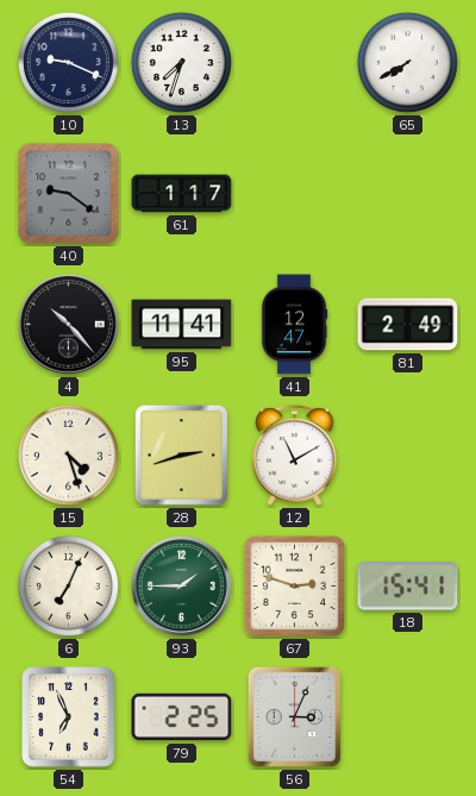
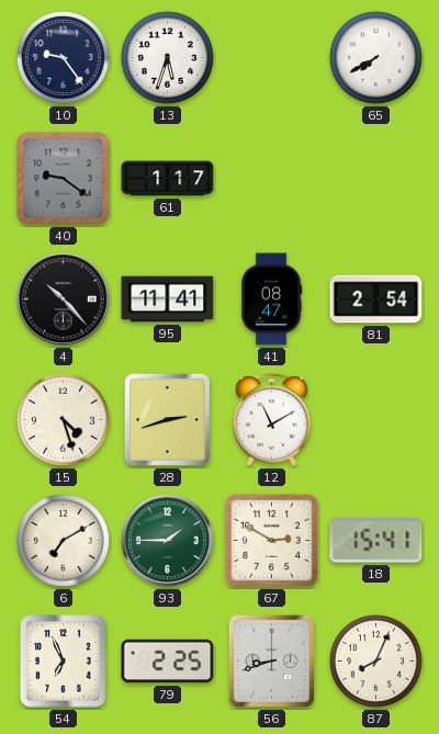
10: 9:19 -> 9:24
13: 7:33 -> 5:33
41: 12:47 -> 08:47
81: 2:49 -> 2:54
6: 7:04 -> 7:10
67: 2:48 -> 2:50
56: 3:04 -> 8:42
87: none -> 8:04
